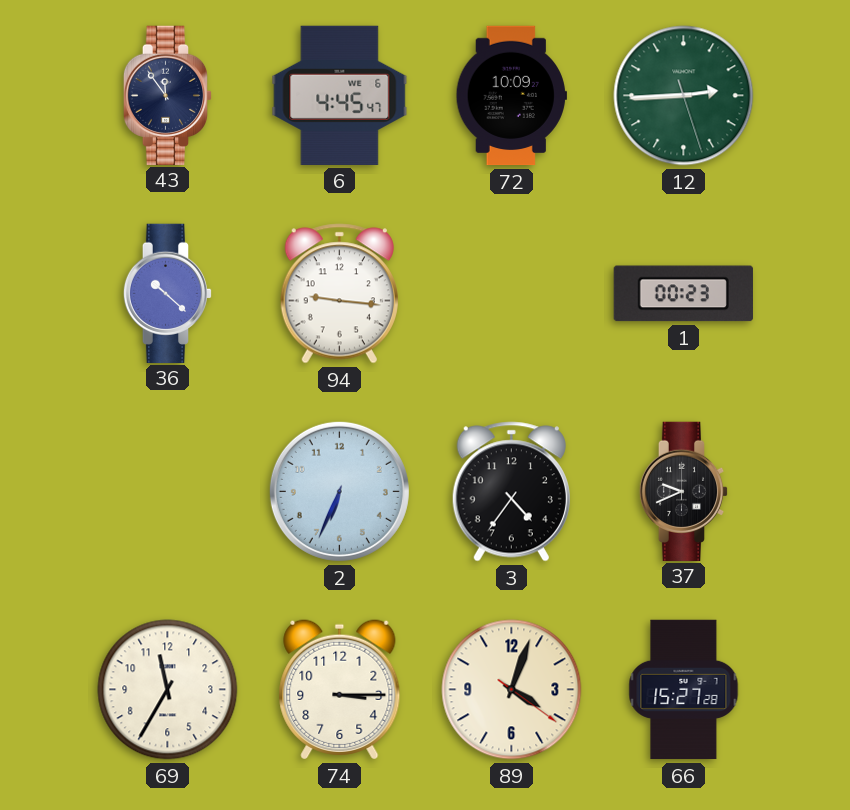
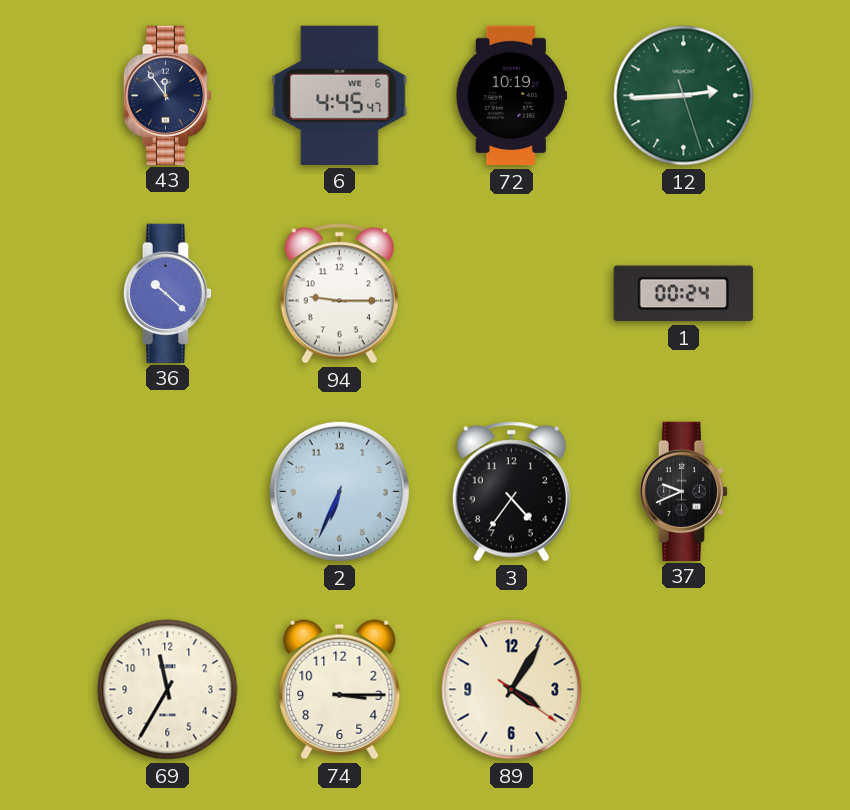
72: 10:09 -> 10:19
94: 9:16 -> 9:15
1: 00:23 -> 00:24
89: 4:03 -> 4:05
66: 15:27 -> none
